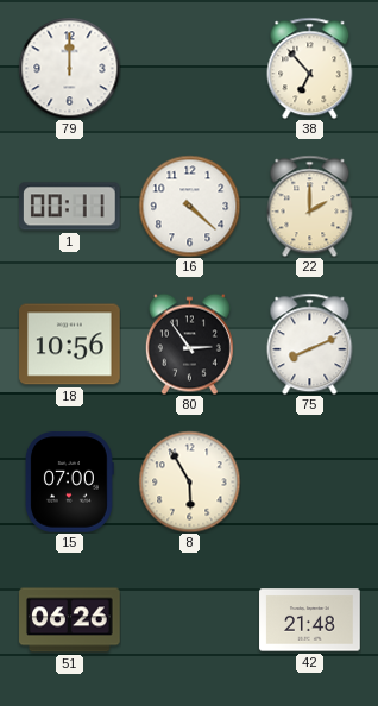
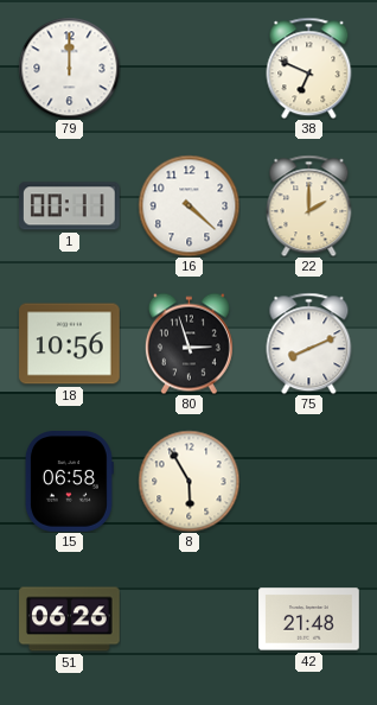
38: 6:53 -> 6:49
80: 2:54 -> 2:57
15: 07:00 -> 06:58
